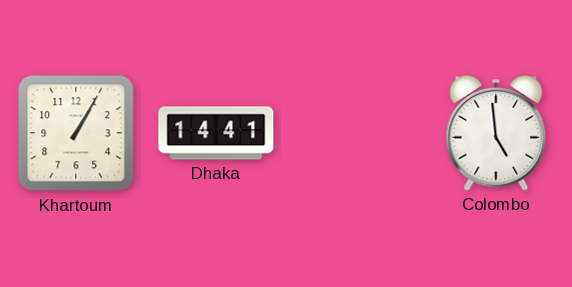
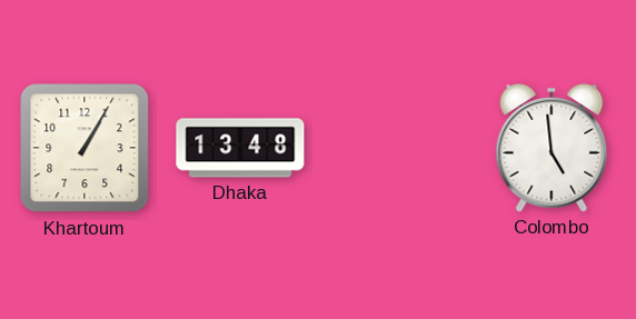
Dhaka: 14:41 -> 13:48
